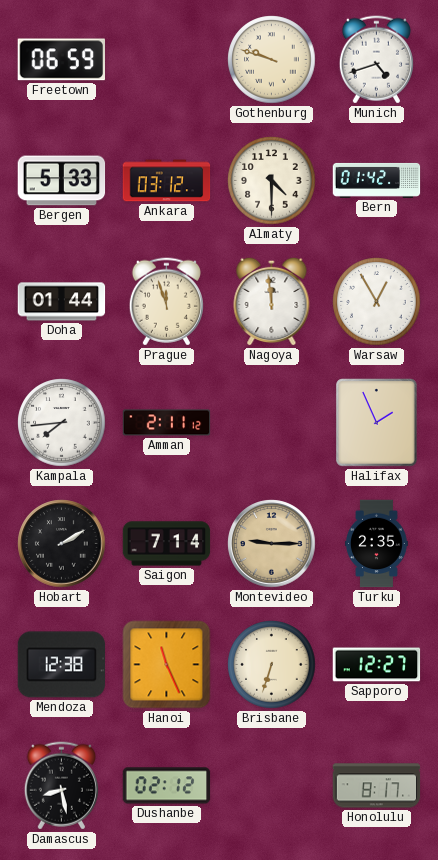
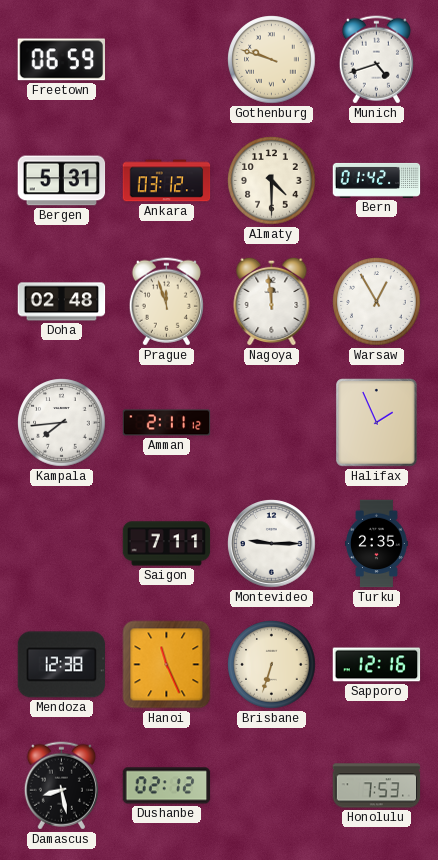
Bergen: 5:33 -> 5:31
Doha: 01:44 -> 02:48
Hobart: 2:10 -> none
Saigon: 7:14 -> 7:11
Montevideo dial: champagne -> white
Sapporo: 12:27 -> 12:16
Honolulu: 8:17 -> 7:53
